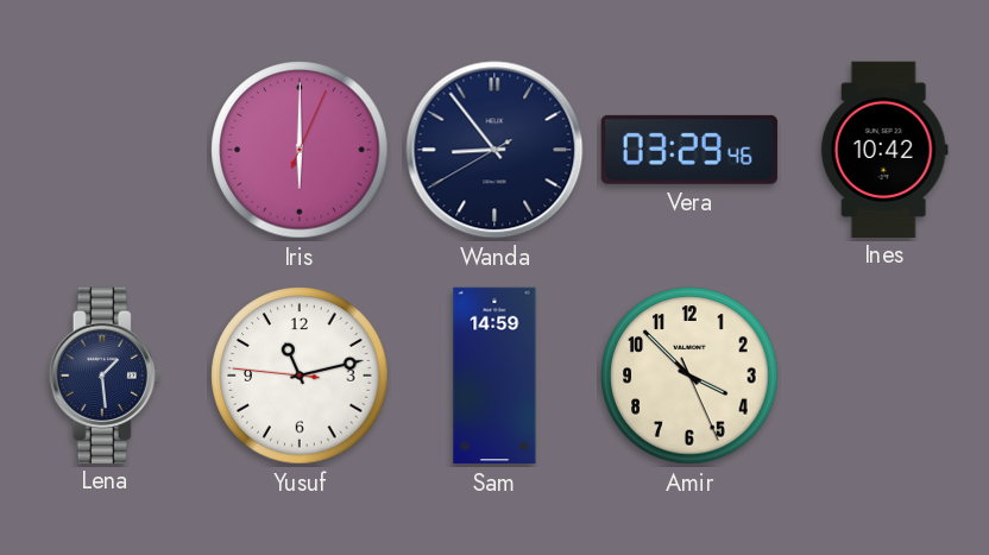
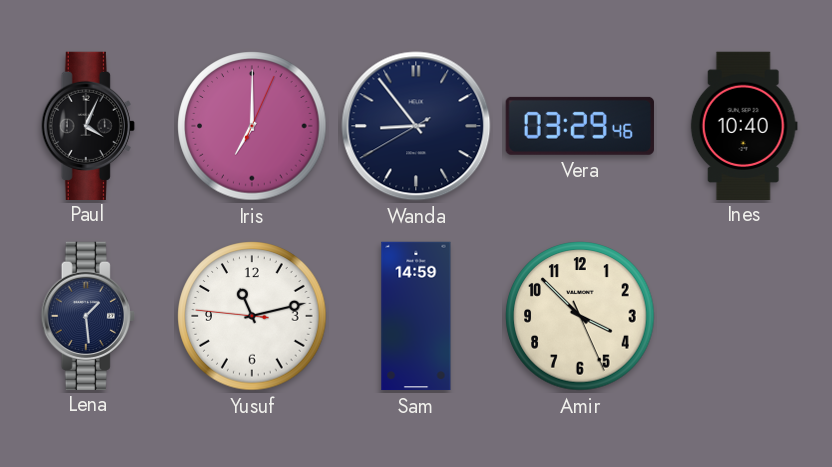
Paul: none -> 4:04
Iris: 6:00 -> 7:00
Ines: 10:42 -> 10:40
